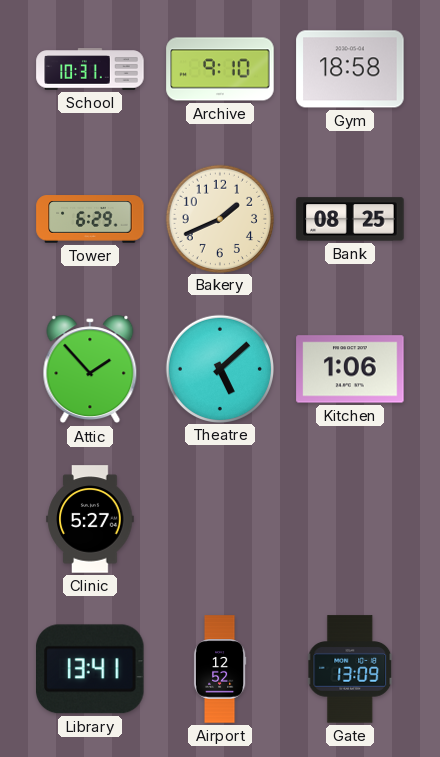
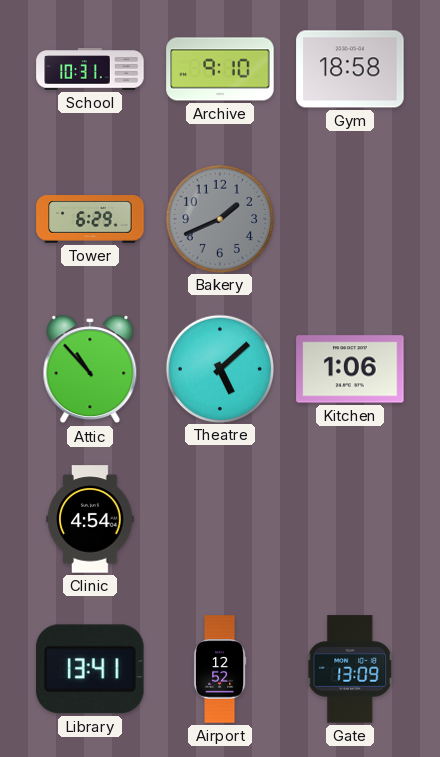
Bakery dial: cream -> grey
Bank: 08:25 -> none
Attic: 1:53 -> 10:53
Clinic: 5:27 -> 4:54
